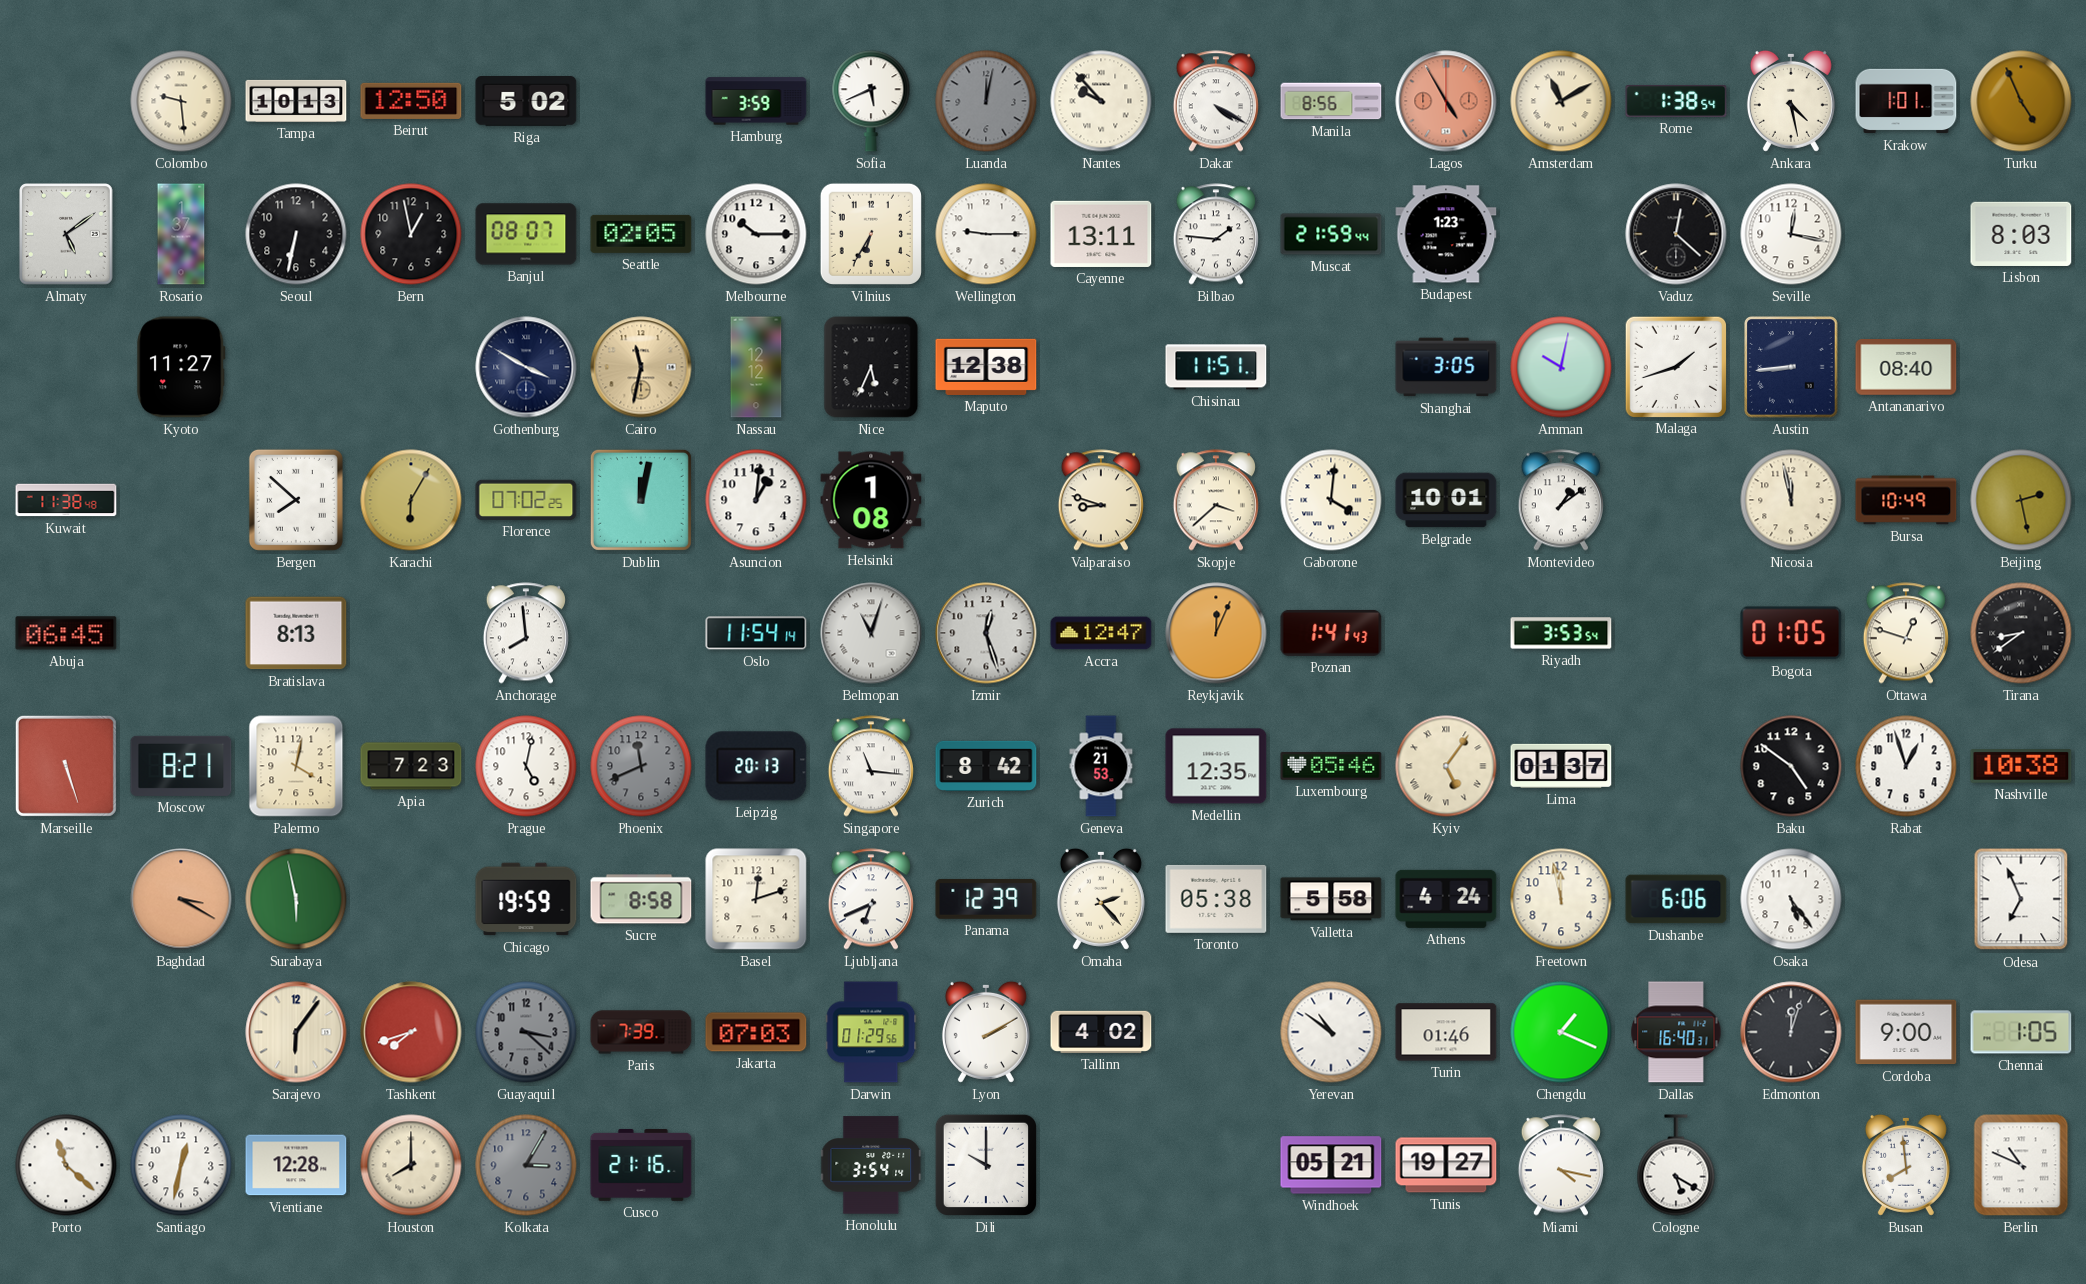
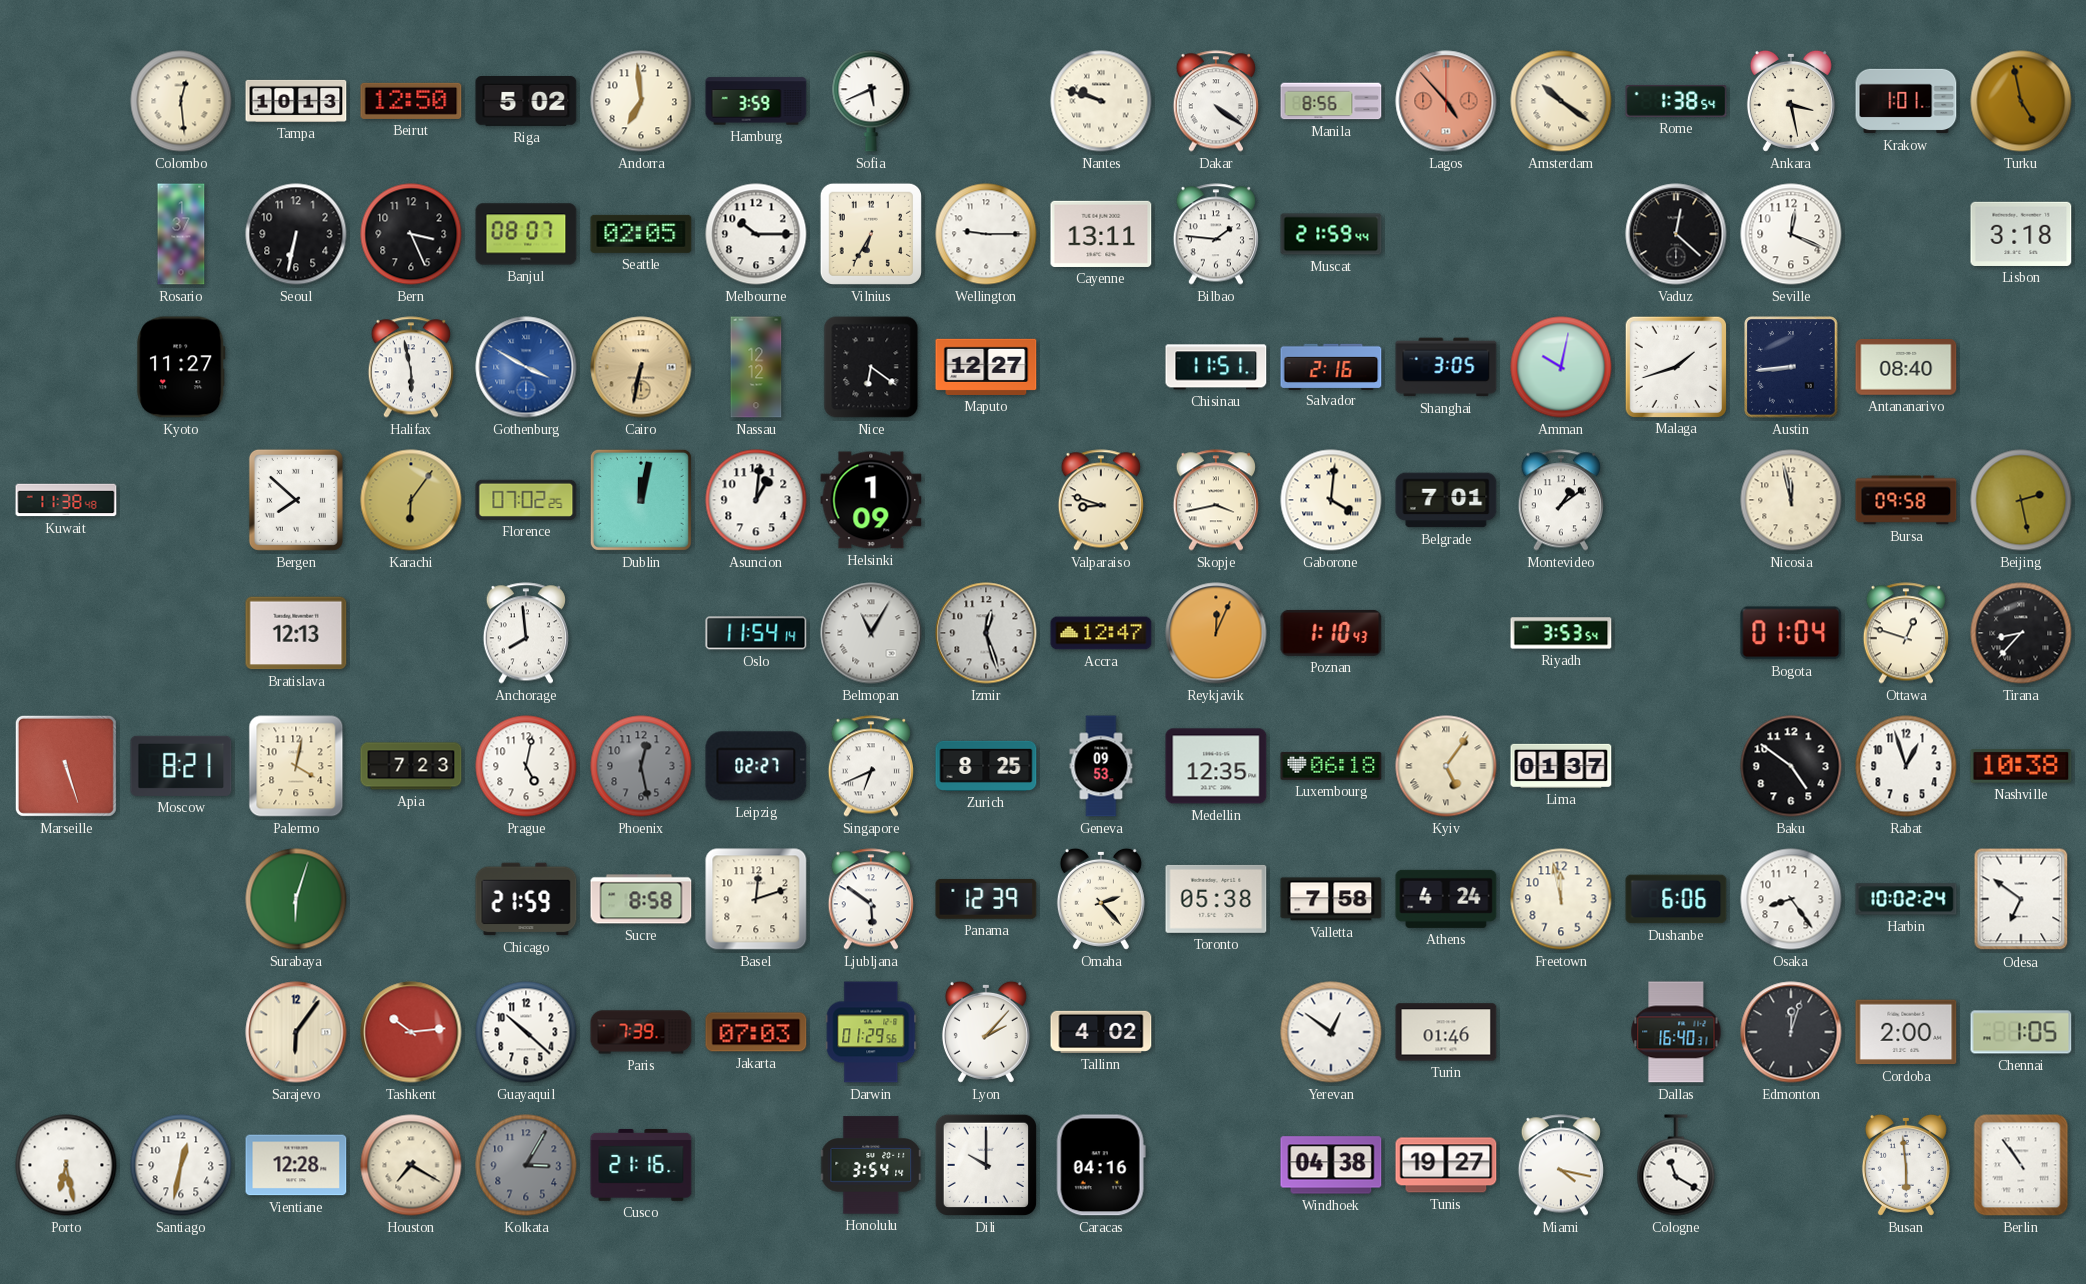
Colombo: 9:29 -> 12:29
Andorra: none -> 6:59
Luanda: 12:02 -> none
Nantes: 9:53 -> 9:48
Dakar: 4:20 -> 4:21
Lagos: 4:55 -> 4:53
Amsterdam: 11:10 -> 10:21
Ankara: 4:28 -> 3:28
Turku: 4:56 -> 4:58
Almaty: 5:09 -> none
Bern: 12:58 -> 3:26
Budapest: 1:23 -> none
Seville: 12:17 -> 12:19
Lisbon: 8:03 -> 3:18
Halifax: none -> 5:58
Gothenburg dial: navy -> blue
Cairo: 11:32 -> 6:32
Nice: 5:34 -> 6:21
Maputo: 12:38 -> 12:27
Salvador: none -> 2:16
Karachi: 6:05 -> 6:06
Helsinki: 1:08 -> 1:09
Skopje: 3:38 -> 3:43
Belgrade: 10:01 -> 7:01
Bursa: 10:49 -> 09:58
Abuja: 06:45 -> none
Bratislava: 8:13 -> 12:13
Belmopan: 11:03 -> 11:05
Poznan: 1:41 -> 1:10
Bogota: 01:05 -> 01:04
Tirana: 8:39 -> 8:37
Phoenix: 11:41 -> 12:28
Leipzig: 20:13 -> 02:27
Singapore: 11:16 -> 6:41
Zurich: 8:42 -> 8:25
Geneva: 21:53 -> 09:53
Luxembourg: 05:46 -> 06:18
Baghdad: 3:20 -> none
Surabaya: 5:58 -> 6:03
Chicago: 19:59 -> 21:59
Ljubljana: 6:41 -> 5:51
Valletta: 5:58 -> 7:58
Osaka: 5:24 -> 8:24
Harbin: none -> 10:02
Odesa: 6:56 -> 6:51
Tashkent: 7:42 -> 10:14
Guayaquil: 3:22 -> 10:22
Guayaquil dial: grey -> white
Lyon: 2:10 -> 2:07
Yerevan: 10:51 -> 12:51
Chengdu: 1:19 -> none
Cordoba: 9:00 -> 2:00
Porto: 11:22 -> 6:28
Houston: 8:00 -> 7:20
Caracas: none -> 04:16
Windhoek: 05:21 -> 04:38
Cologne: 5:20 -> 11:20
Busan: 7:59 -> 5:59
Berlin: 10:49 -> 10:54
